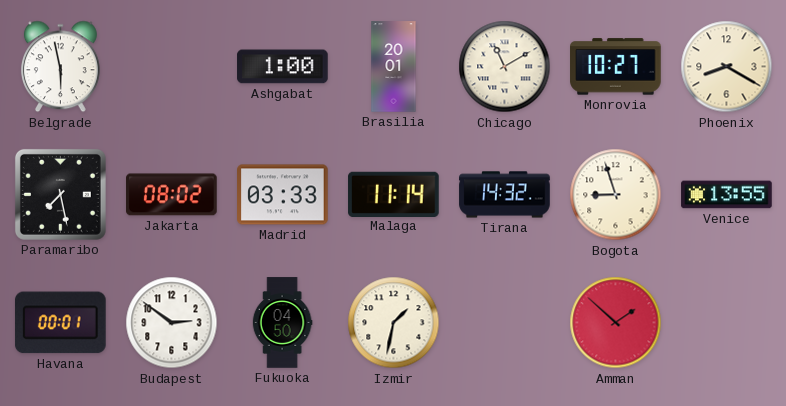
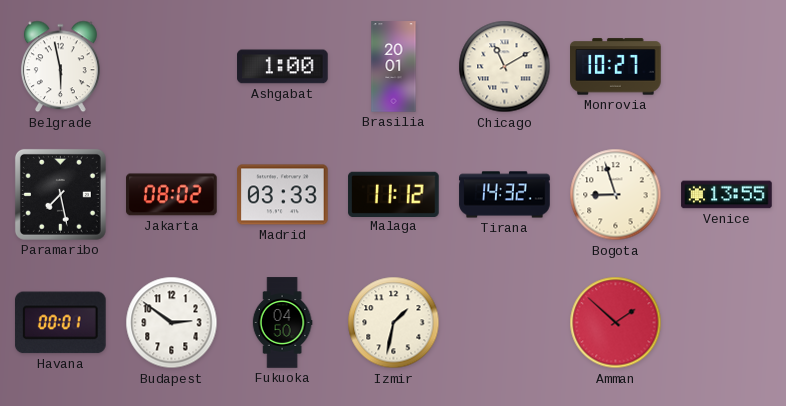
Phoenix: 8:20 -> none
Malaga: 11:14 -> 11:12
